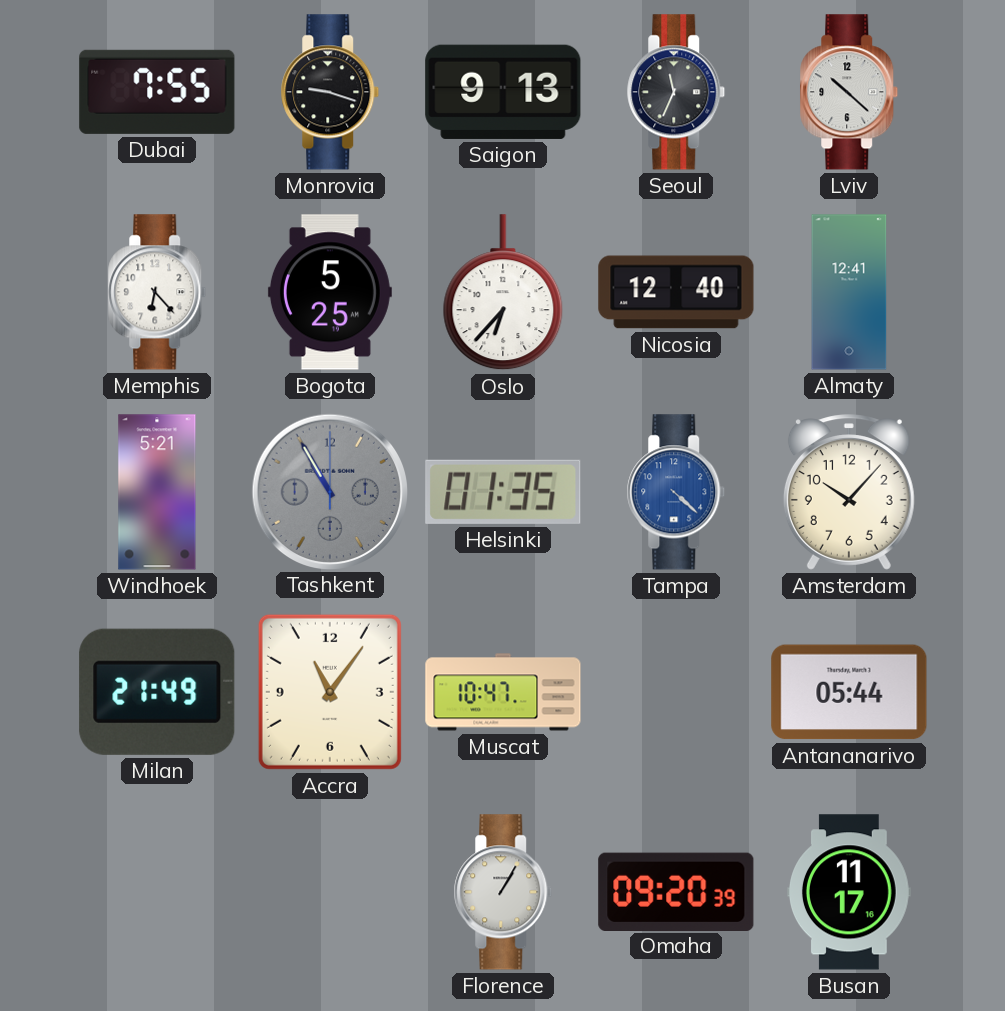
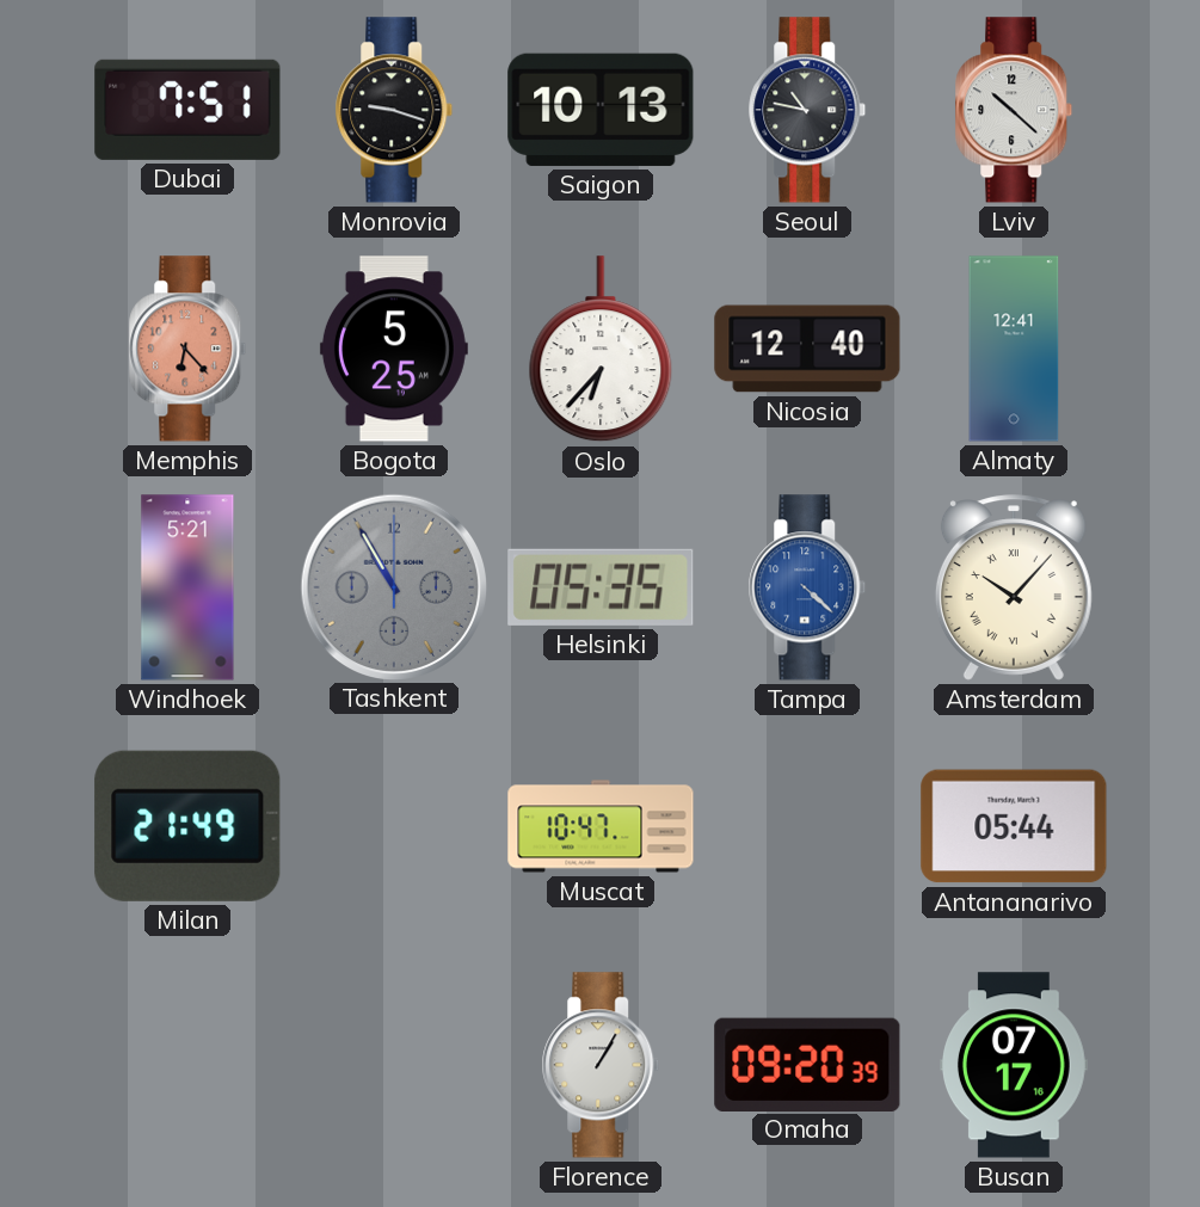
Dubai: 7:55 -> 7:51
Saigon: 9:13 -> 10:13
Seoul: 11:34 -> 10:47
Memphis dial: white -> salmon
Helsinki: 01:35 -> 05:35
Amsterdam numerals: Arabic -> Roman
Accra: 11:06 -> none
Busan: 11:17 -> 07:17
